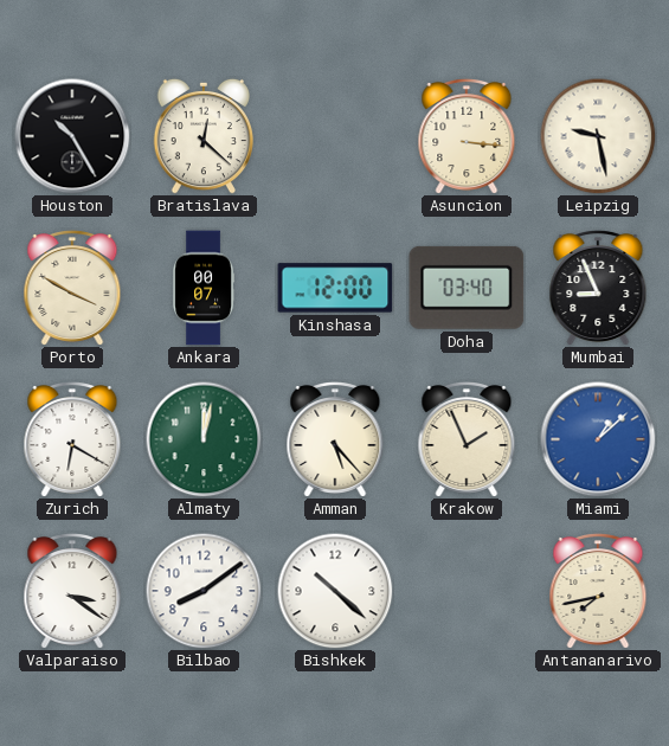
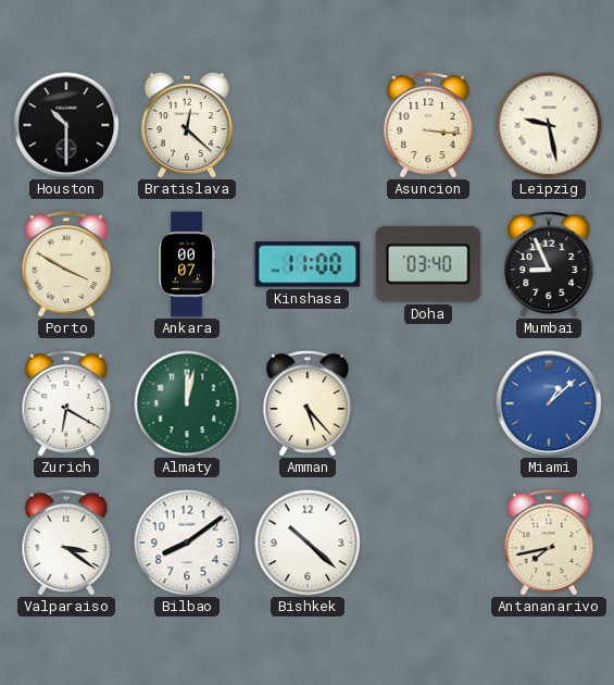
Houston: 10:25 -> 10:30
Kinshasa: 12:00 -> 11:00
Krakow: 1:56 -> none
